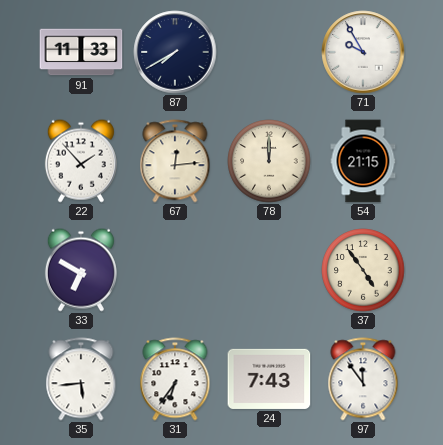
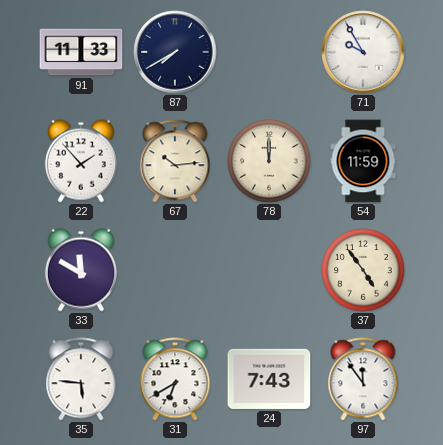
67: 12:14 -> 10:14
54: 21:15 -> 11:59
33: 6:50 -> 11:50
35: 5:44 -> 5:46
31: 6:36 -> 6:40
